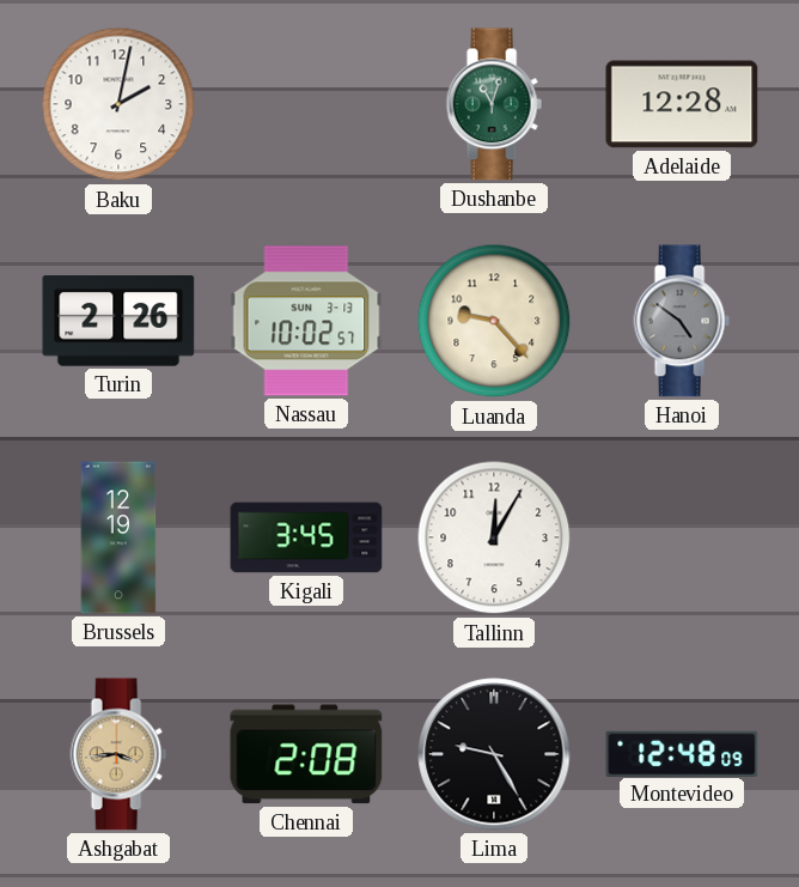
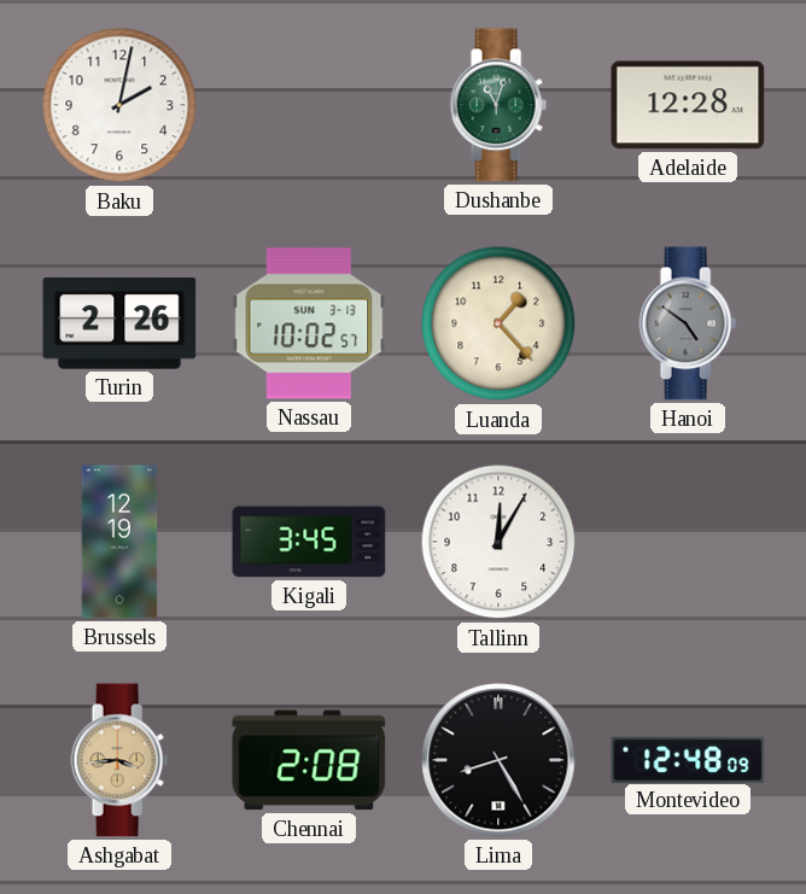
Luanda: 9:23 -> 1:23
Lima: 9:25 -> 8:25
